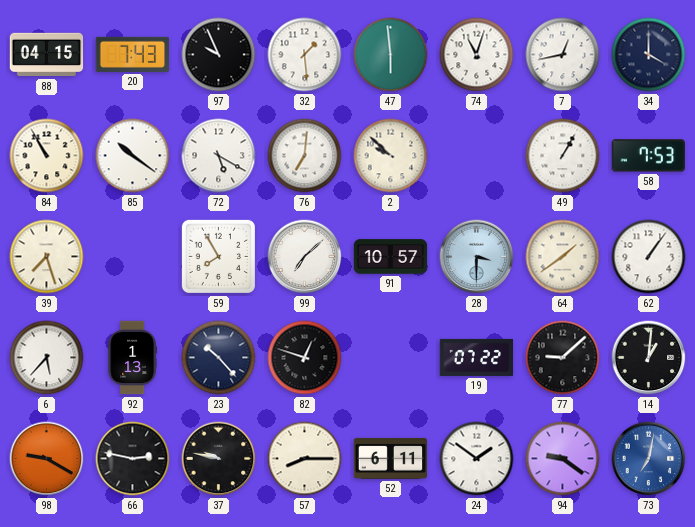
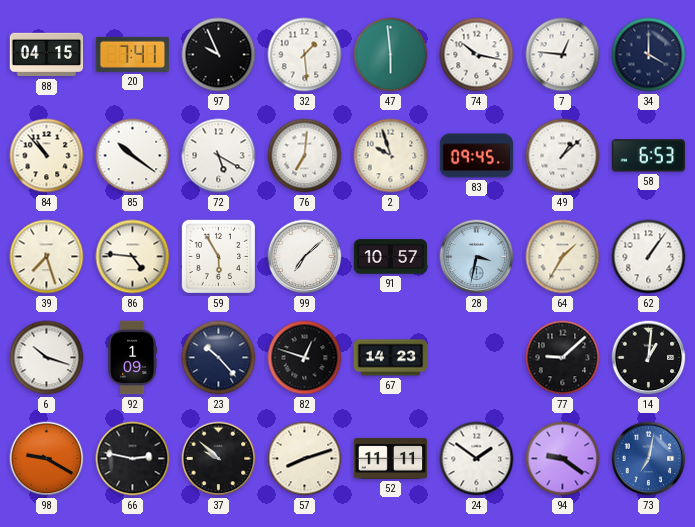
20: 7:43 -> 7:41
74: 11:03 -> 10:17
7: 12:43 -> 12:46
84: 10:55 -> 10:53
2: 9:52 -> 9:57
83: none -> 09:45
49: 1:05 -> 1:08
58: 7:53 -> 6:53
86: none -> 4:46
59: 7:55 -> 5:55
28: 3:30 -> 3:32
64: 1:39 -> 1:35
6: 5:37 -> 10:18
92: 1:13 -> 1:09
67: none -> 14:23
19: 07:22 -> none
37: 9:47 -> 9:52
57: 8:15 -> 8:12
52: 6:11 -> 11:11
